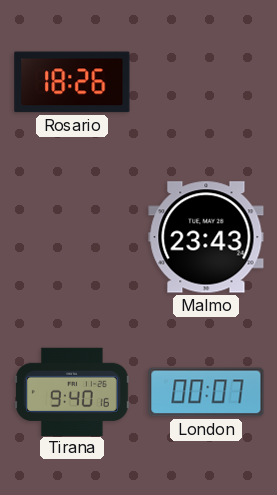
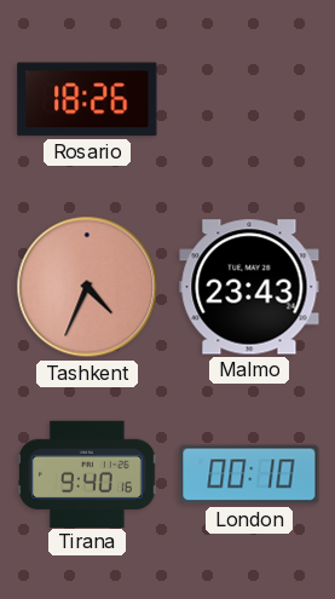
Tashkent: none -> 4:34
London: 00:07 -> 00:10
